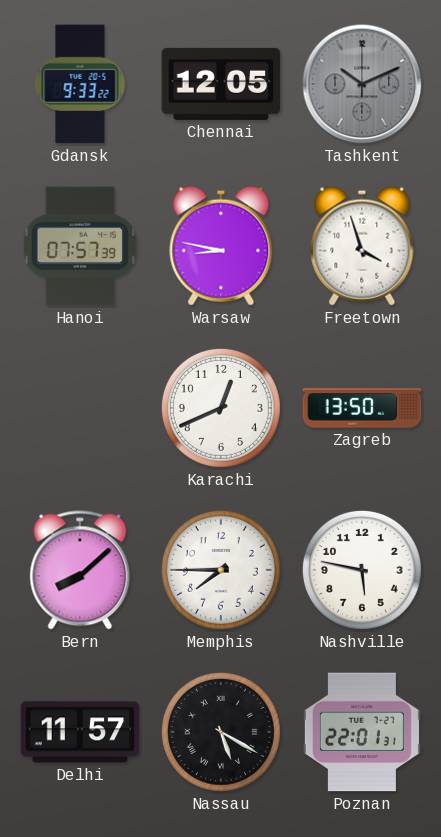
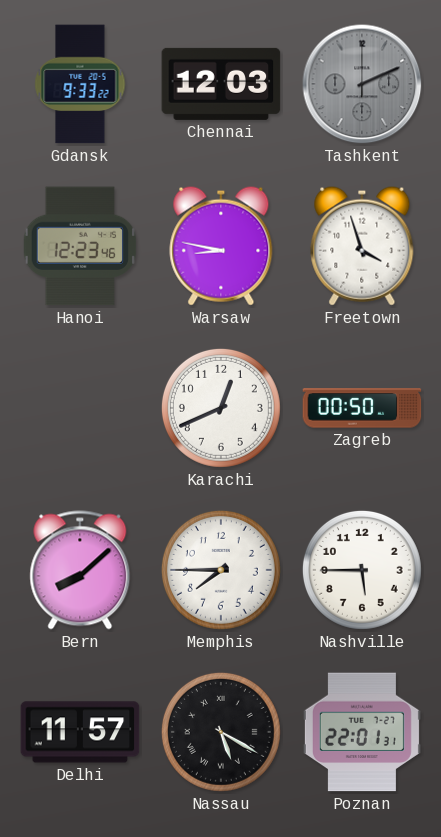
Chennai: 12:05 -> 12:03
Tashkent: 10:11 -> 2:11
Hanoi: 07:57 -> 12:23
Zagreb: 13:50 -> 00:50
Nashville: 5:47 -> 5:45
